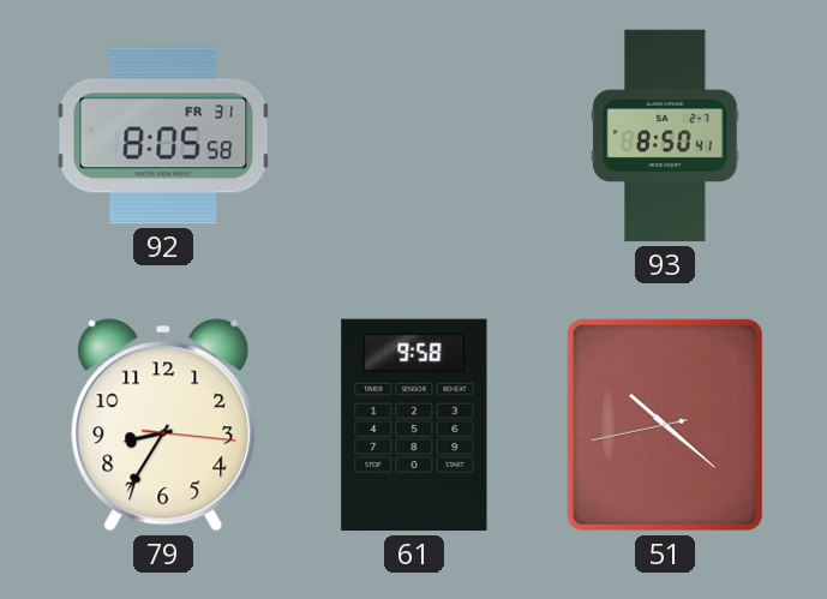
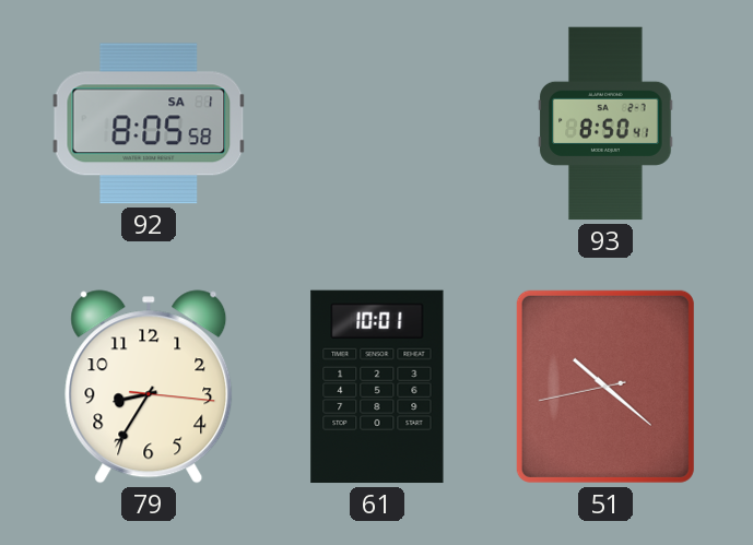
92 date: FR 31 -> SA 1
61: 9:58 -> 10:01
